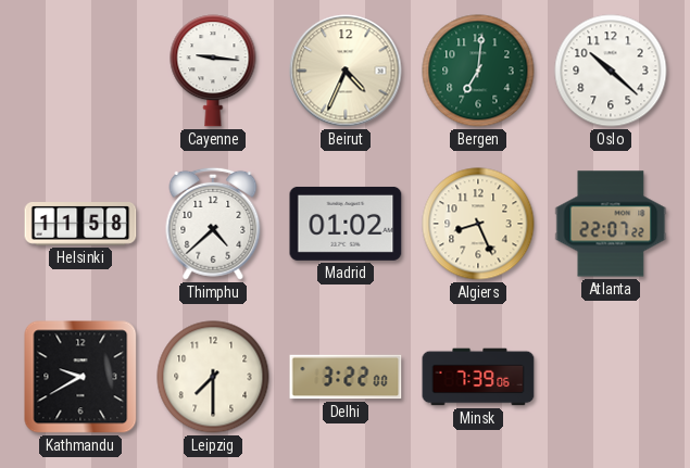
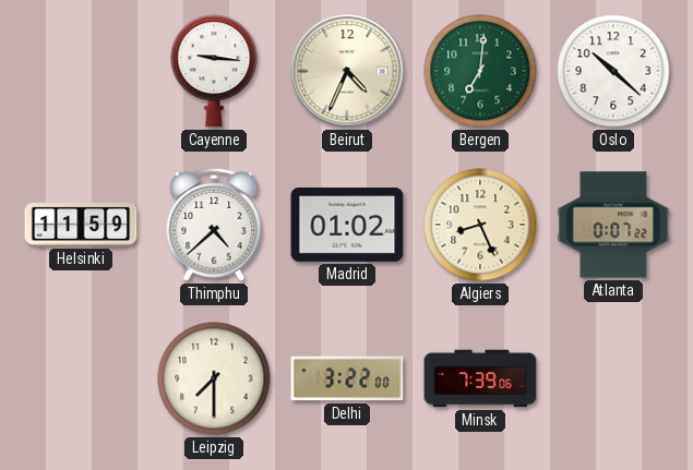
Helsinki: 11:58 -> 11:59
Atlanta: 22:07 -> 0:07
Kathmandu: 9:40 -> none
